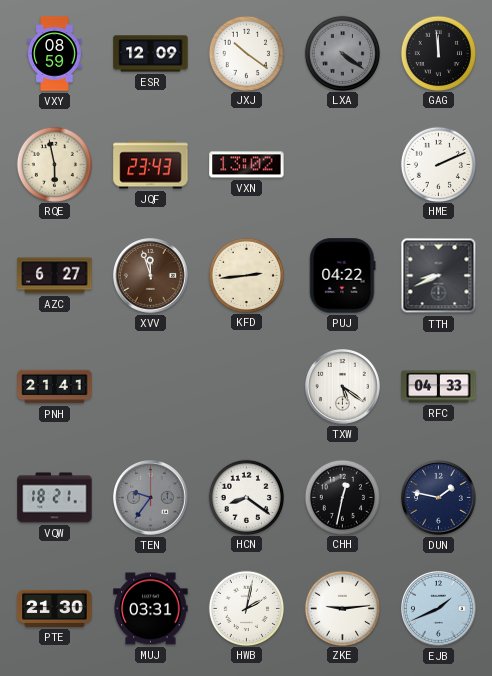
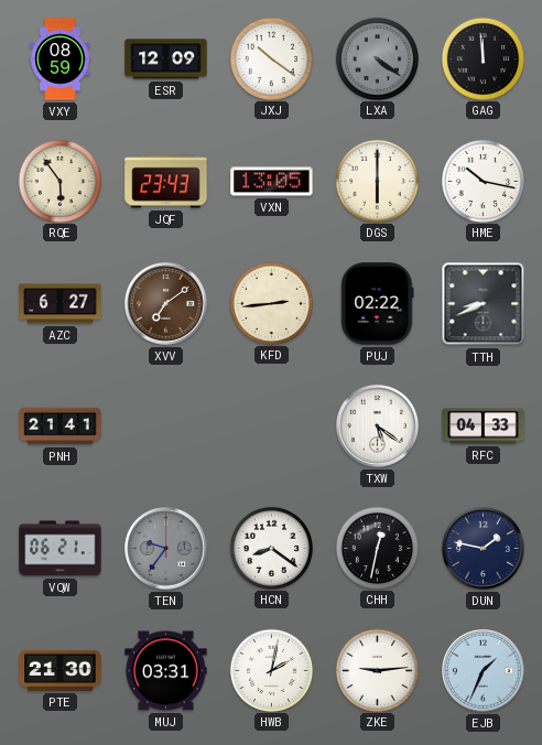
RQE: 5:58 -> 5:54
VXN: 13:02 -> 13:05
DGS: none -> 6:00
HME: 2:11 -> 10:17
XVV: 11:57 -> 7:09
PUJ: 04:22 -> 02:22
VQW: 18:21 -> 06:21
EJB: 1:41 -> 1:34
